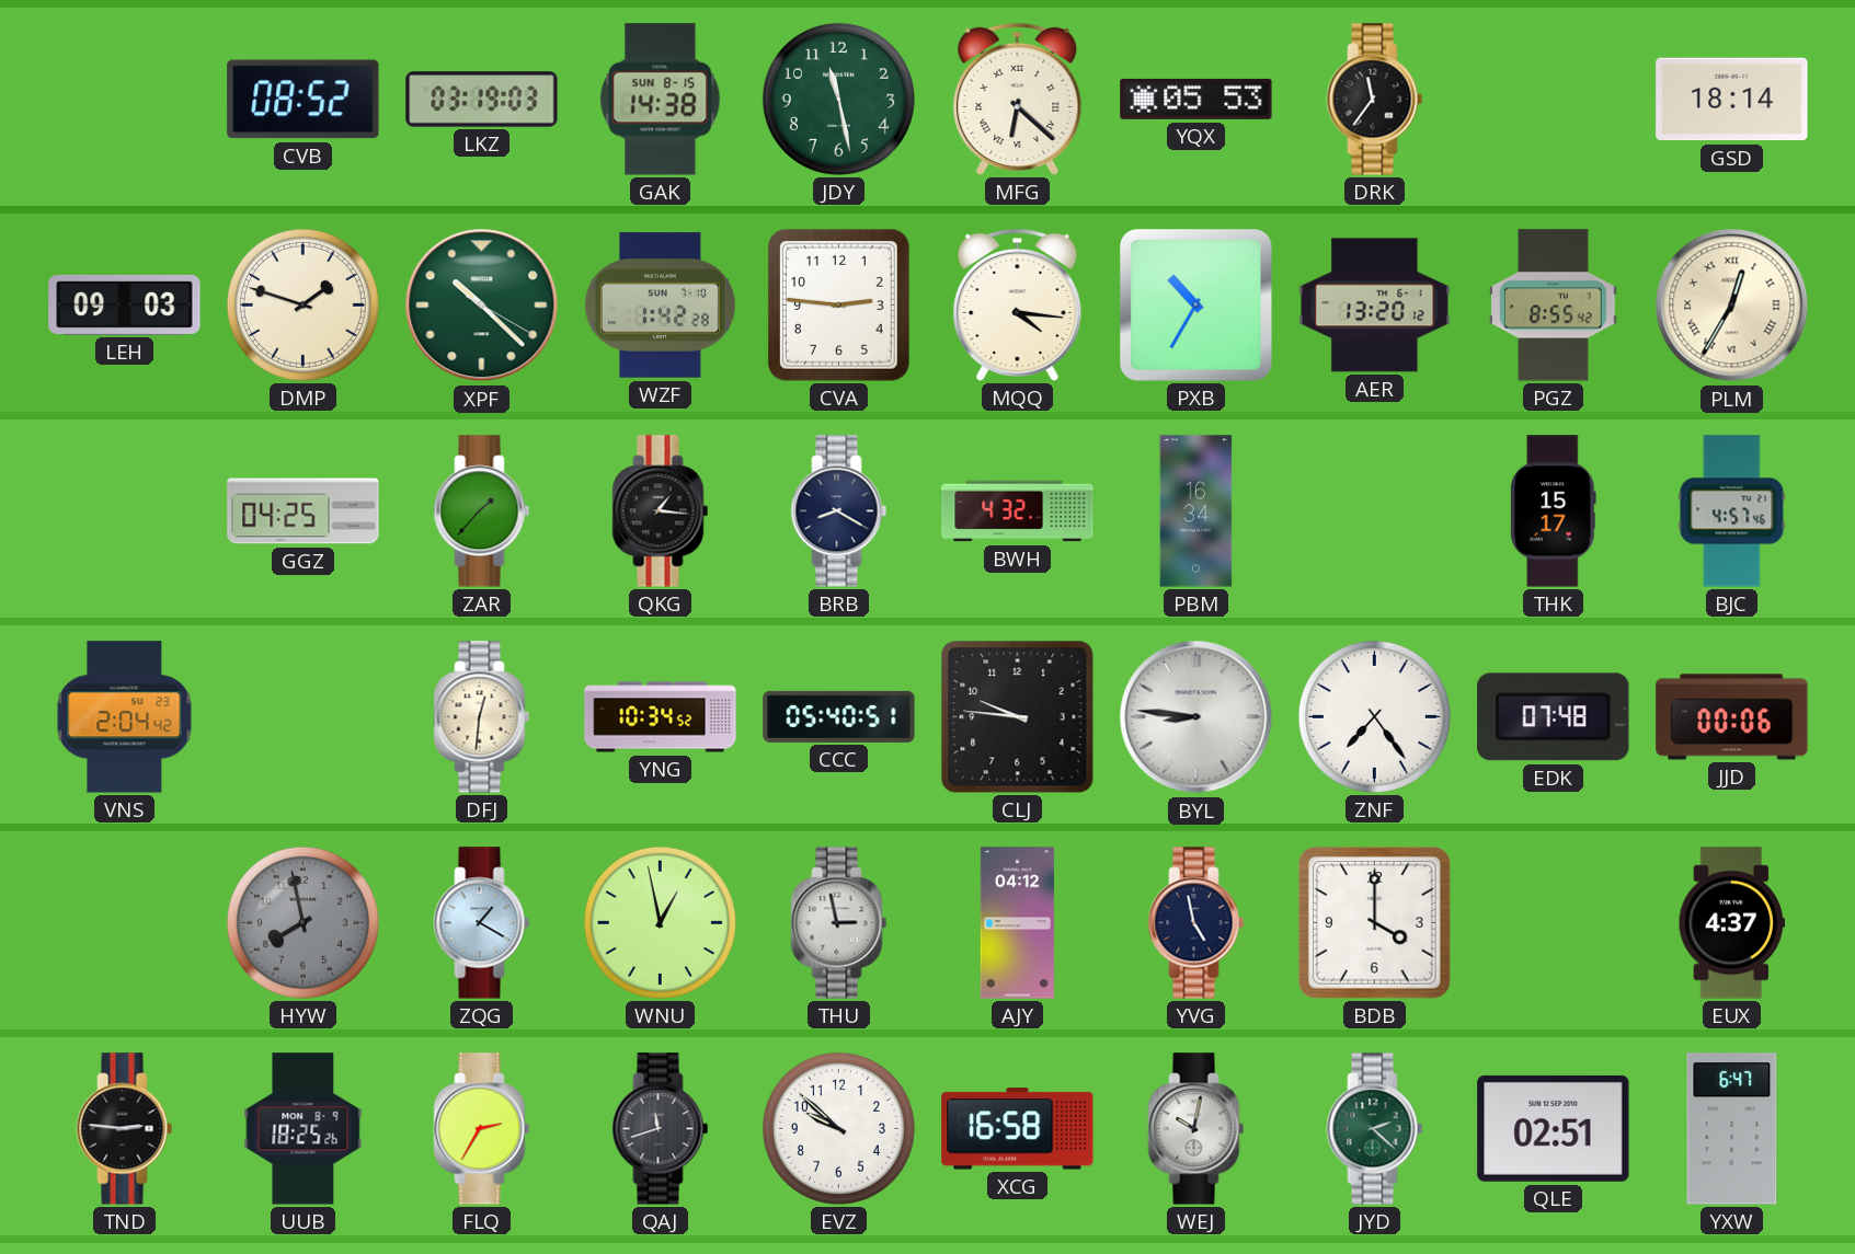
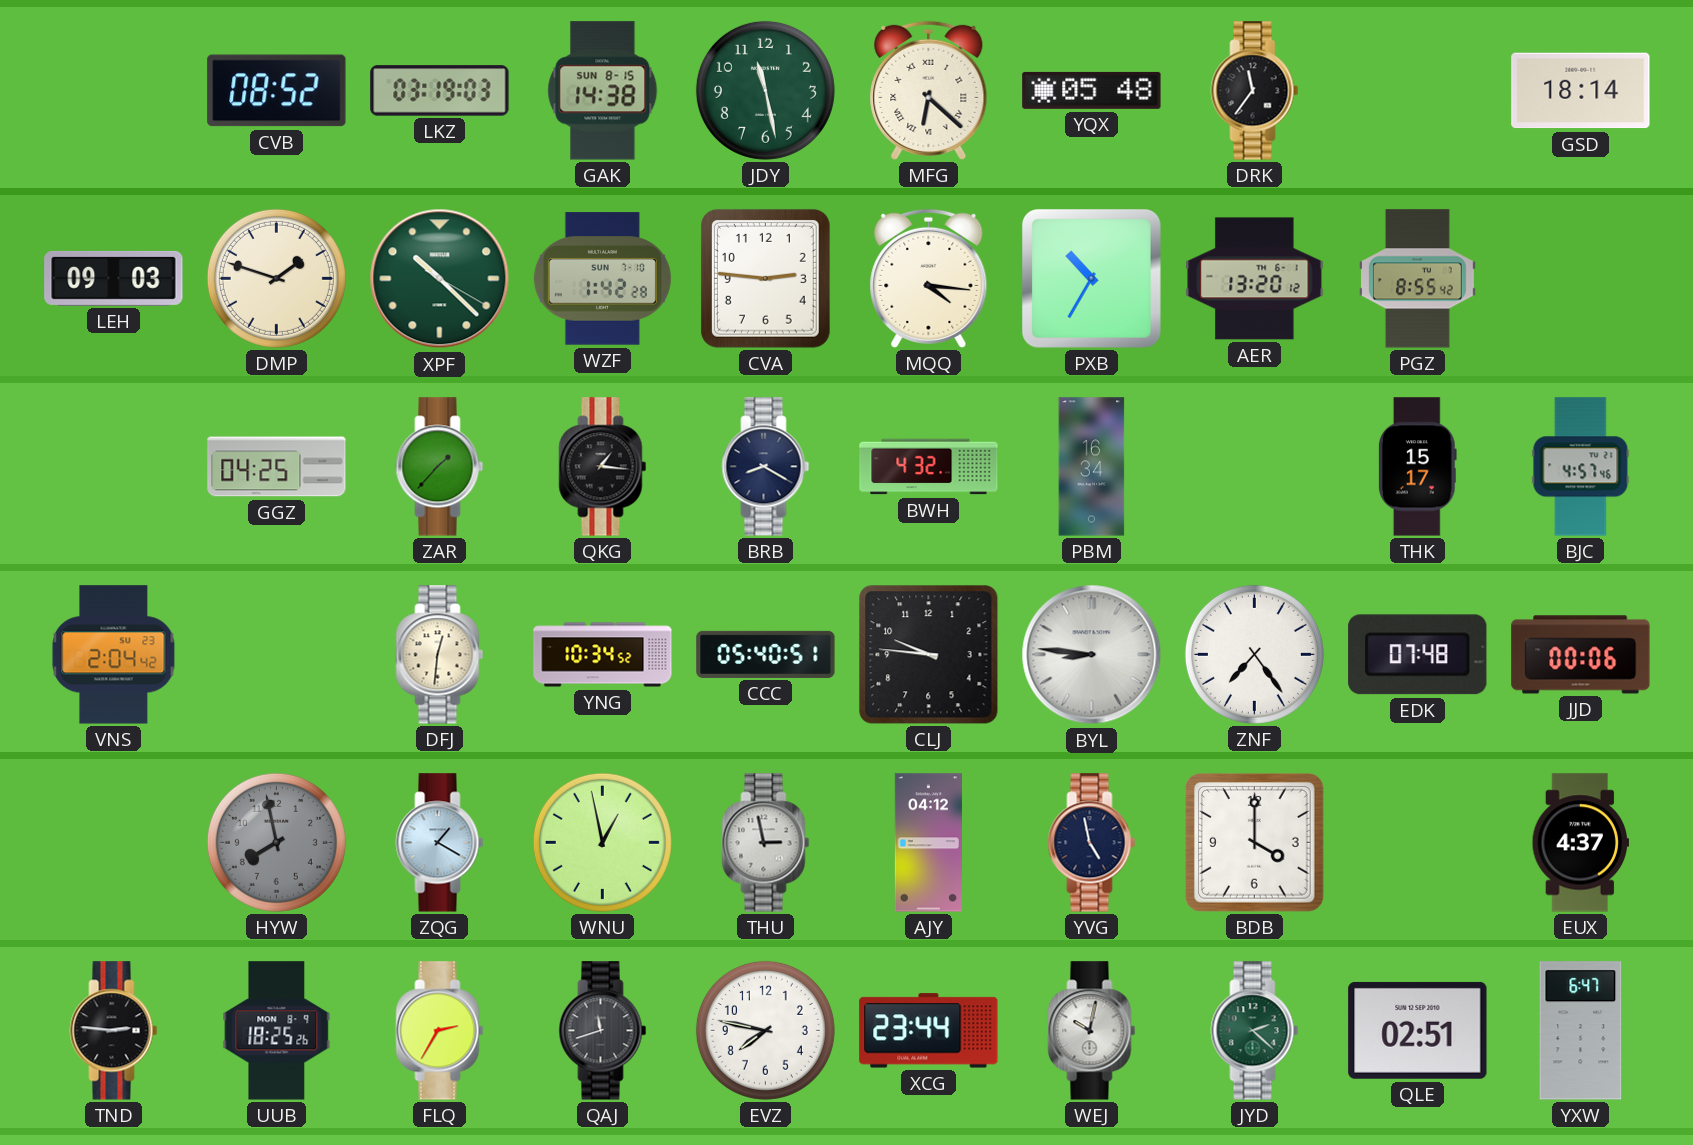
YQX: 05:53 -> 05:48
PLM: 12:35 -> none
EVZ: 9:52 -> 7:47
XCG: 16:58 -> 23:44
